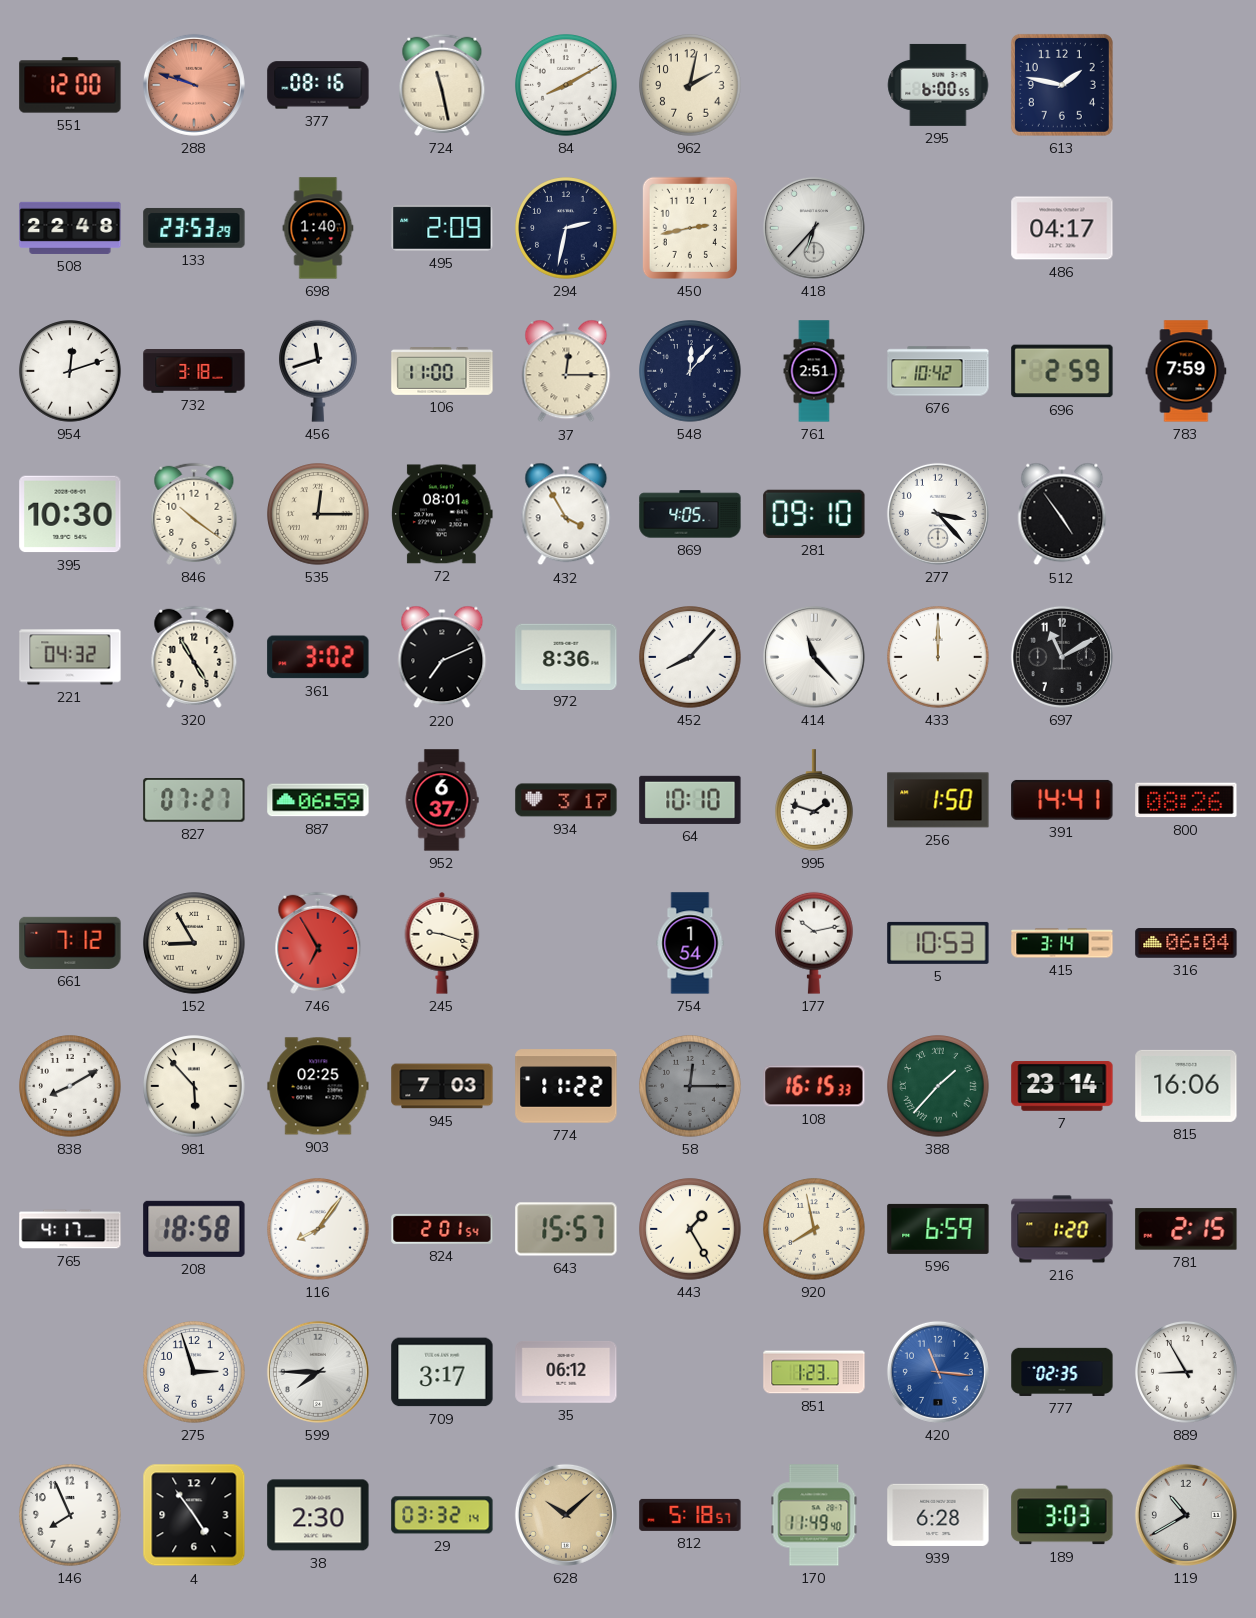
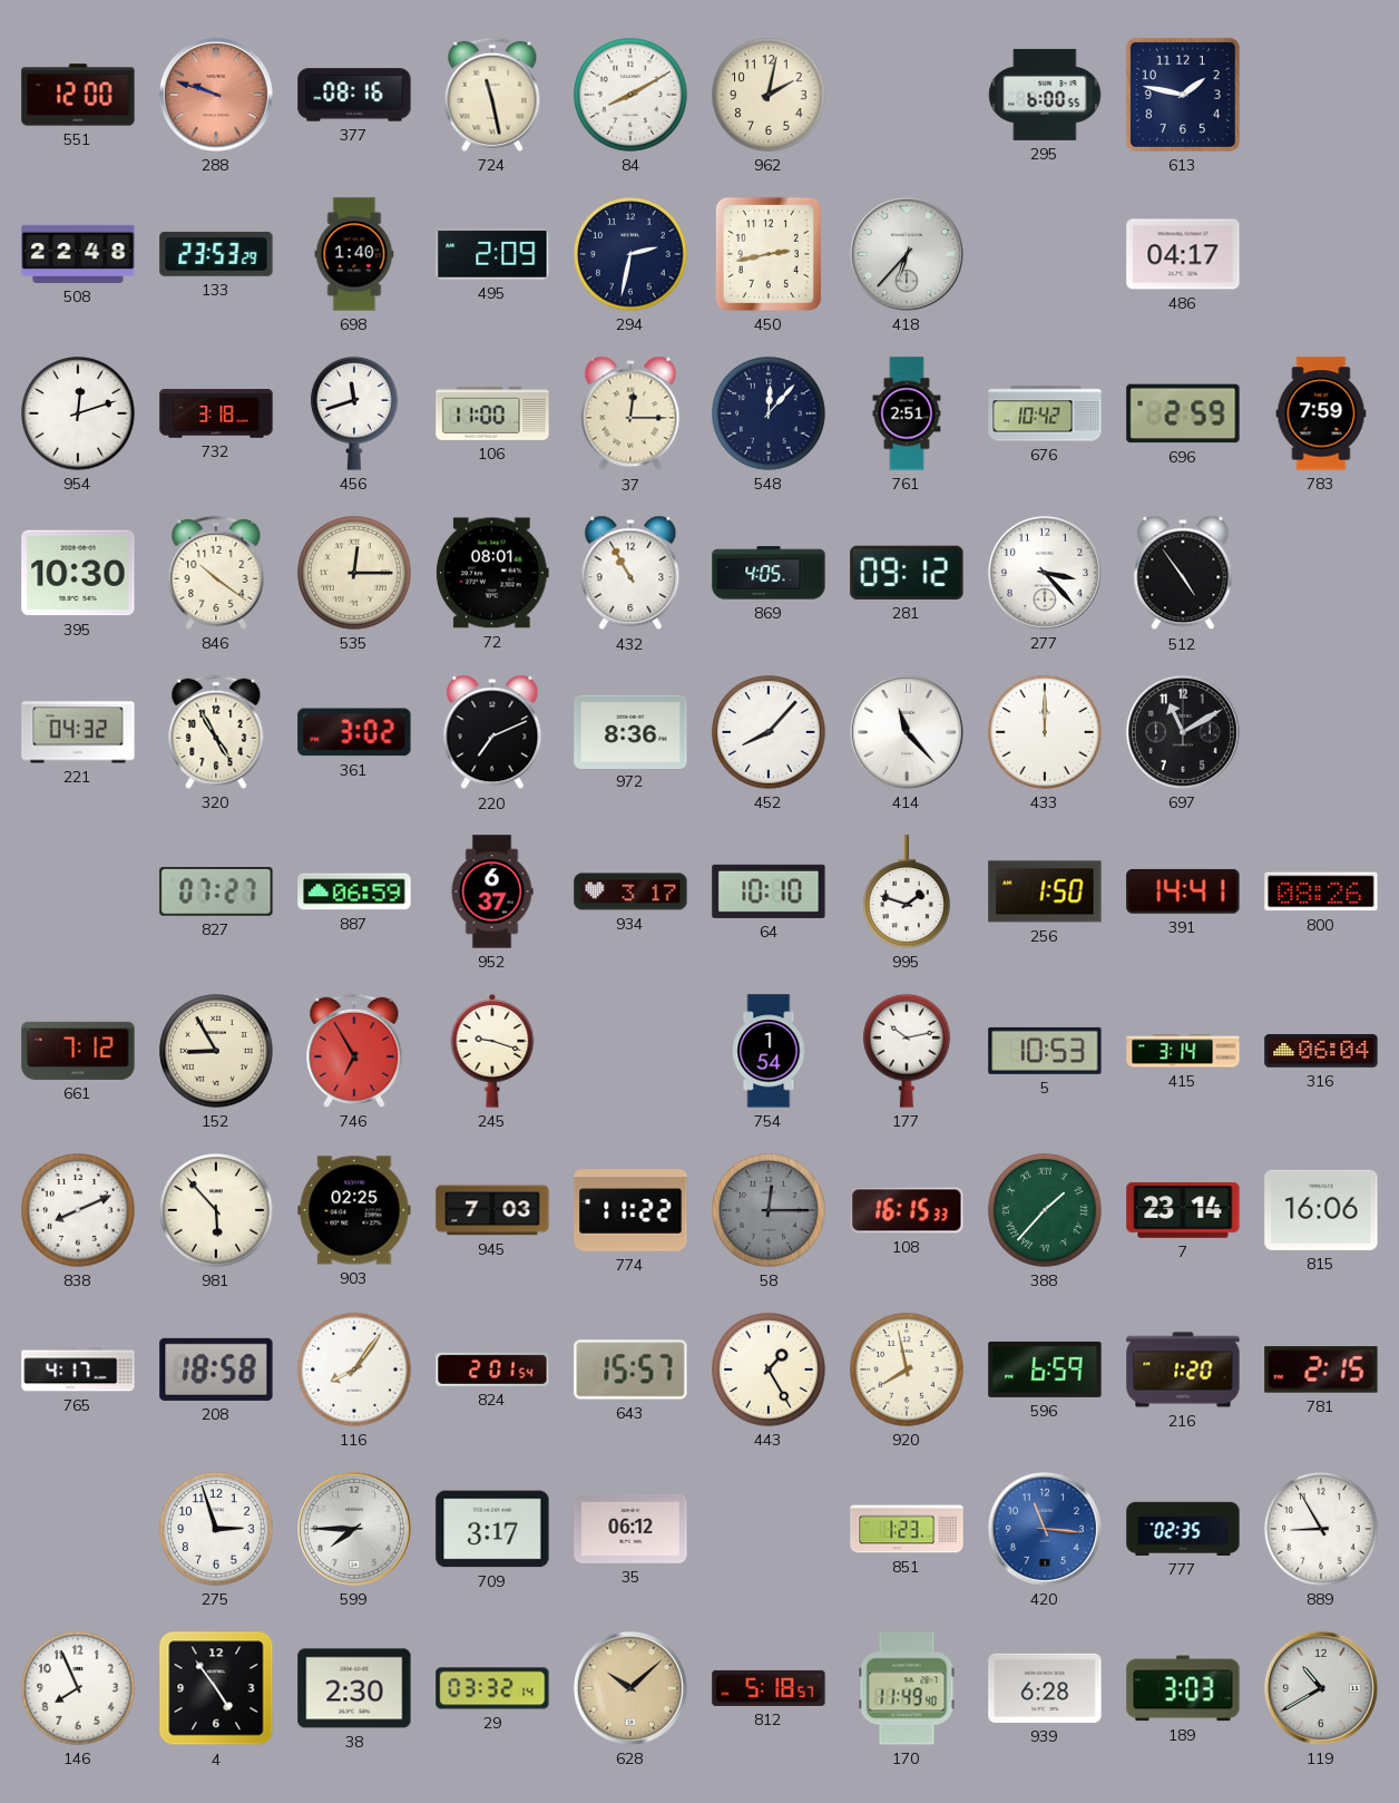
432: 3:55 -> 10:55
281: 09:10 -> 09:12
838: 8:10 -> 8:11
